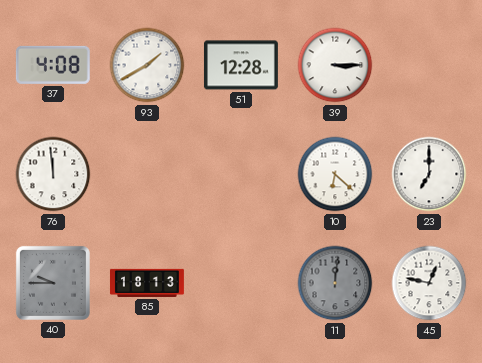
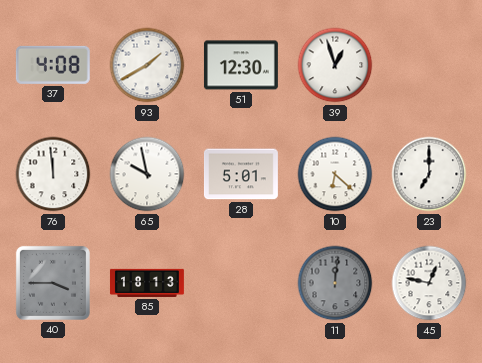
51: 12:28 -> 12:30
39: 3:15 -> 12:57
65: none -> 9:58
28: none -> 5:01
40: 9:45 -> 3:45
